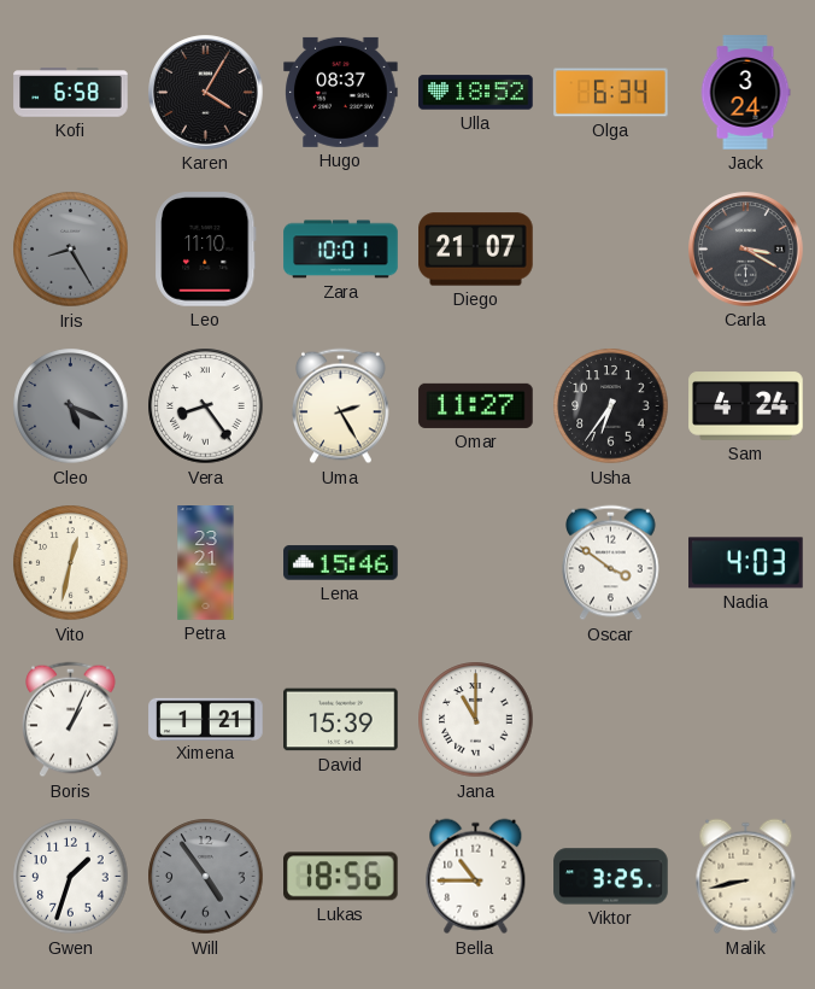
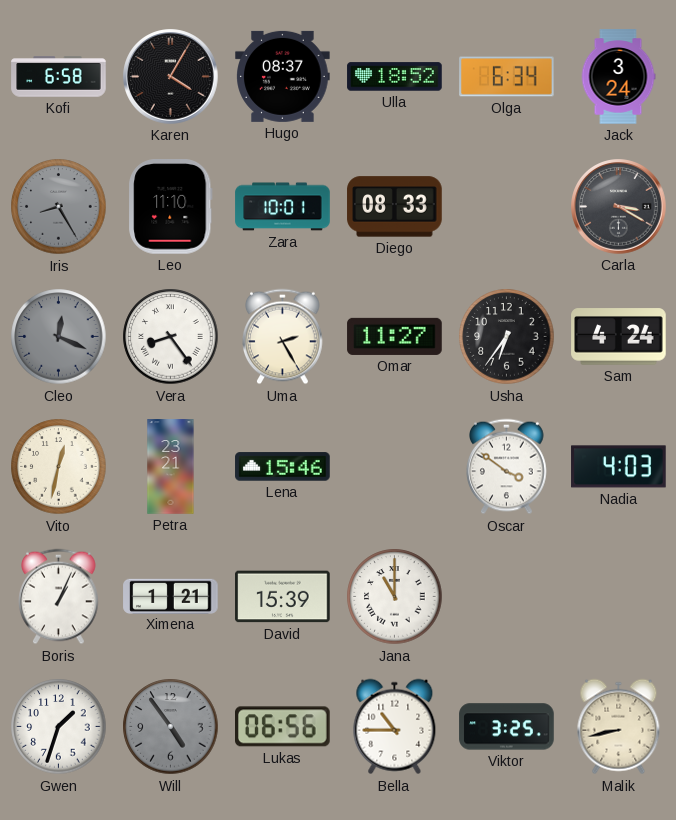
Diego: 21:07 -> 08:33
Cleo: 5:19 -> 12:19
Lukas: 18:56 -> 06:56
